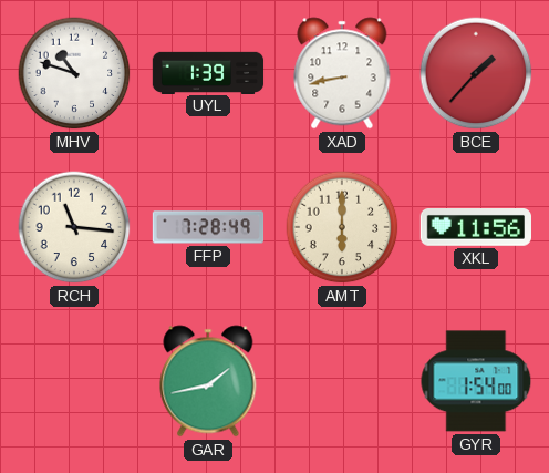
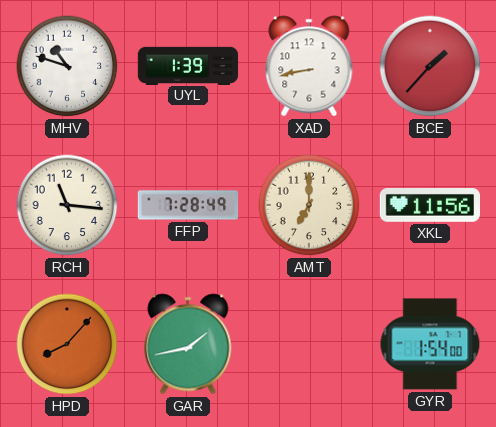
AMT: 6:00 -> 7:00
HPD: none -> 8:07
